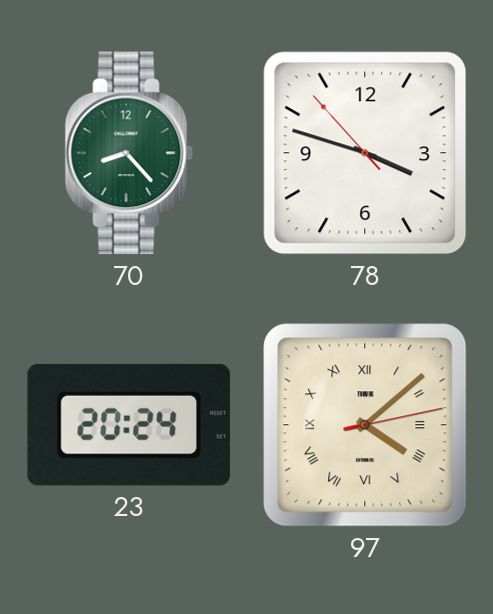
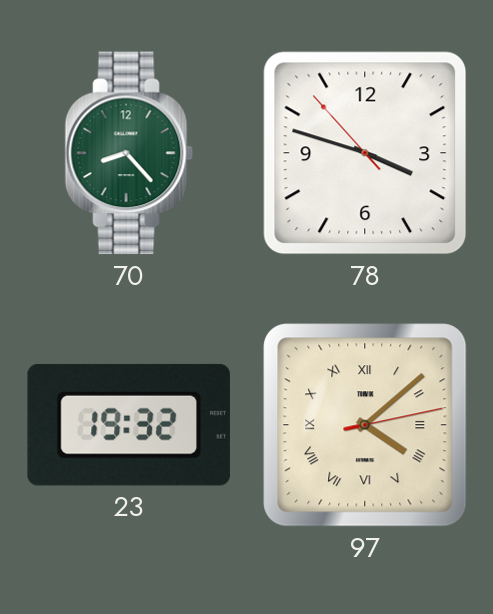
23: 20:24 -> 19:32
